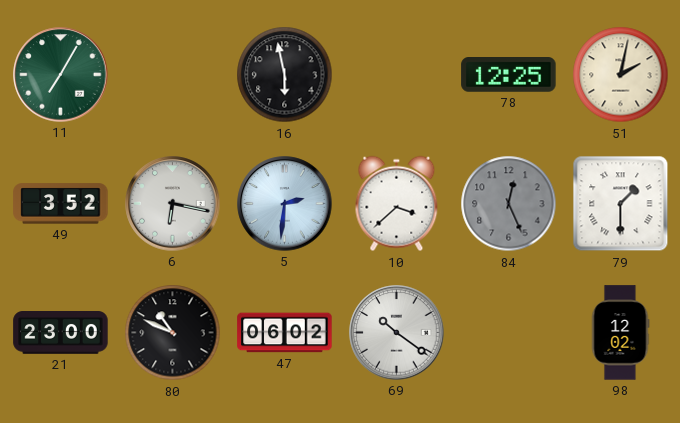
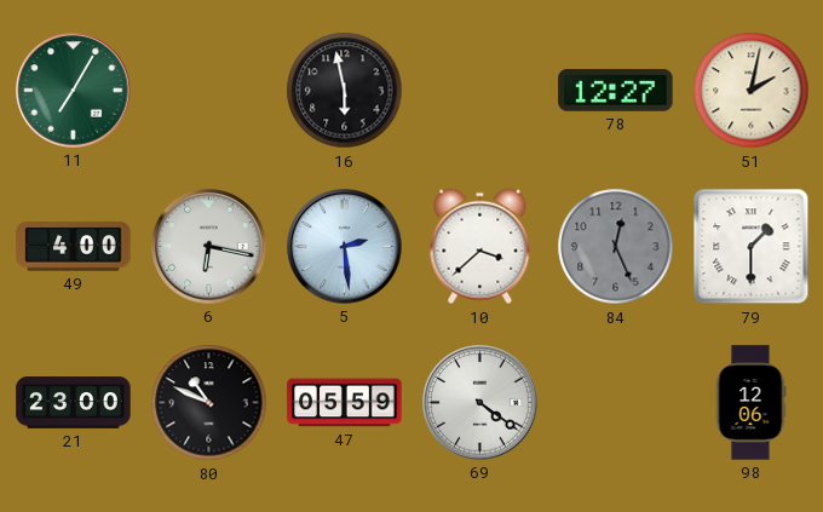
78: 12:25 -> 12:27
49: 3:52 -> 4:00
5: 2:31 -> 2:29
47: 06:02 -> 05:59
69: 10:21 -> 4:21
98: 12:02 -> 12:06
